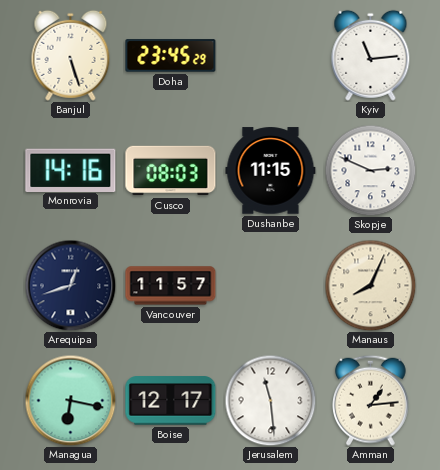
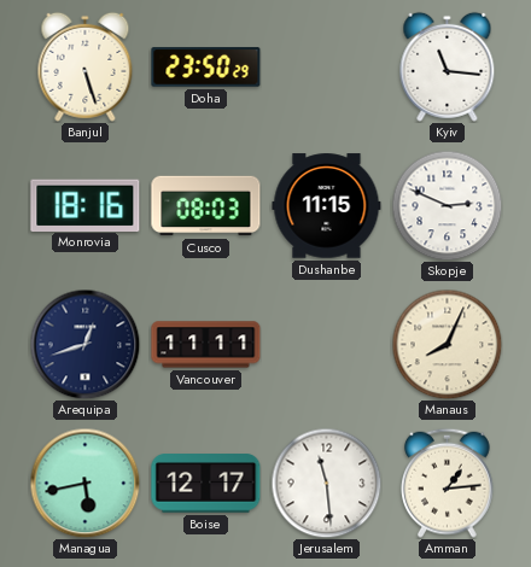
Doha: 23:45 -> 23:50
Kyiv: 11:14 -> 11:16
Monrovia: 14:16 -> 18:16
Vancouver: 11:57 -> 11:11
Managua: 6:17 -> 5:43
